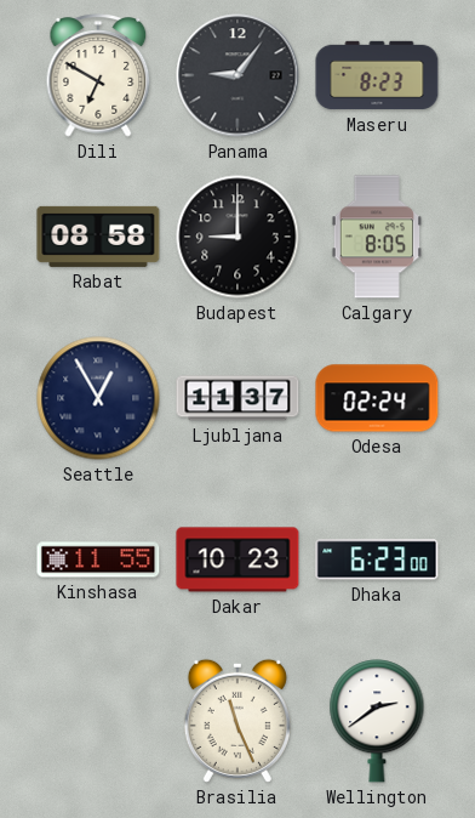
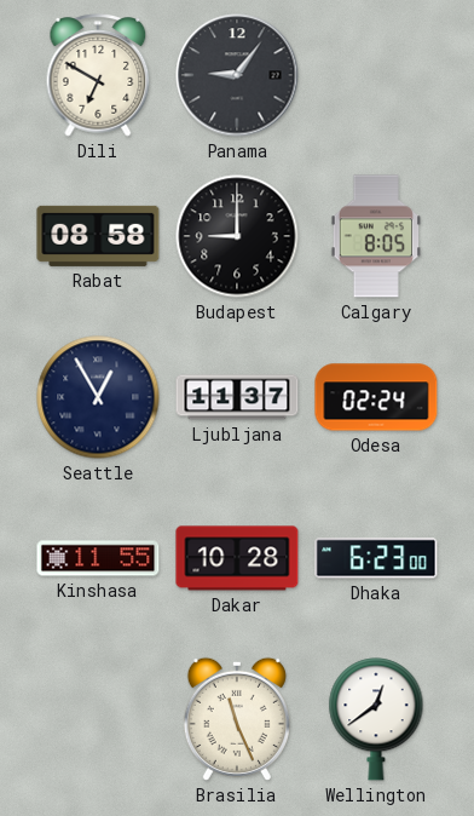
Maseru: 8:23 -> none
Dakar: 10:23 -> 10:28
Wellington: 2:39 -> 12:39
